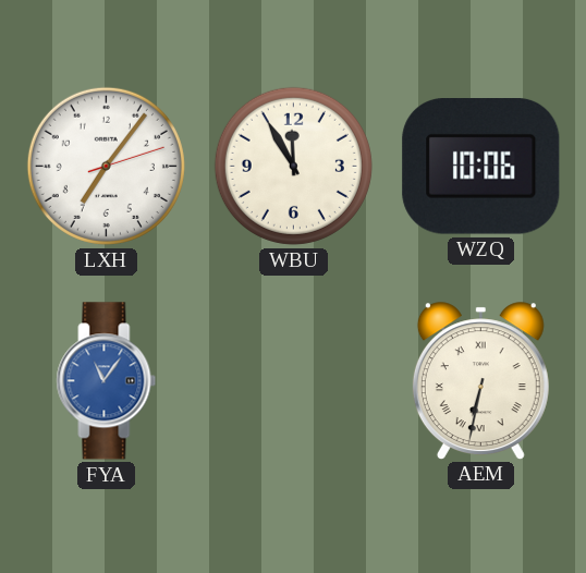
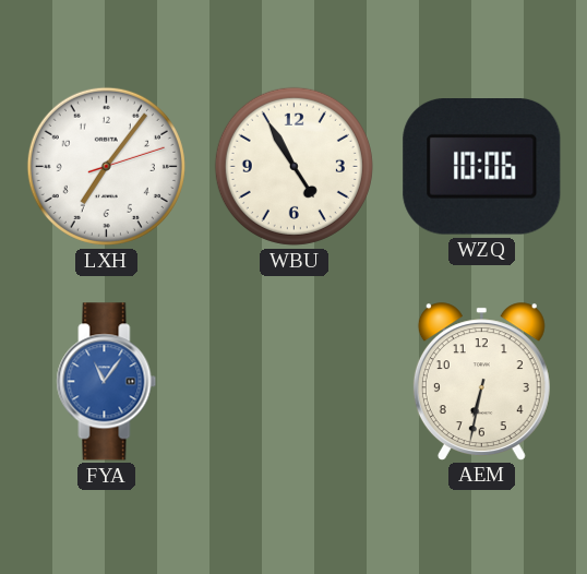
WBU: 11:55 -> 4:55
AEM numerals: Roman -> Arabic
